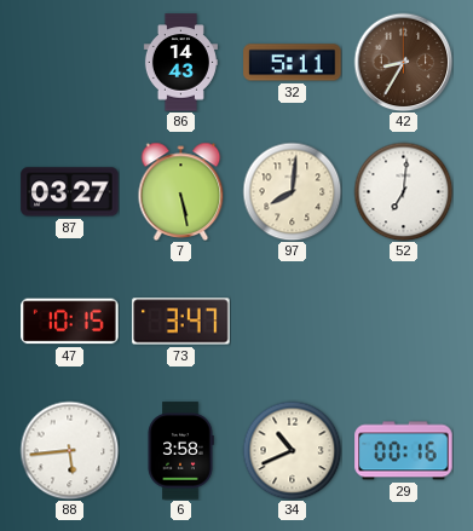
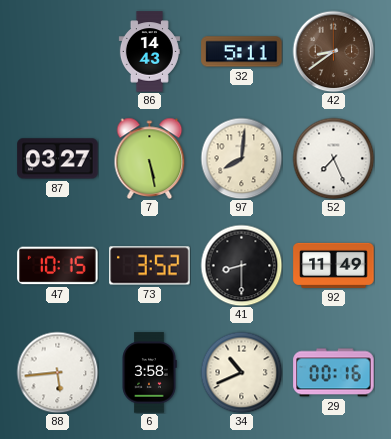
42: 8:35 -> 8:39
52: 7:01 -> 7:26
73: 3:47 -> 3:52
41: none -> 8:30
92: none -> 11:49
